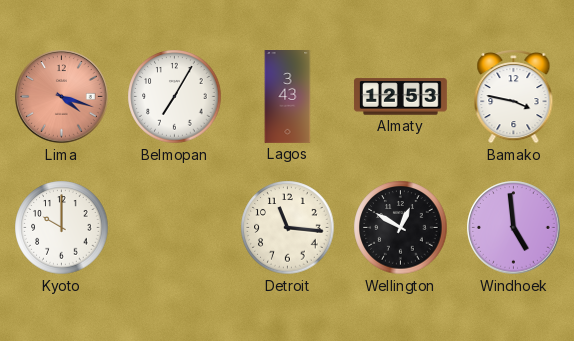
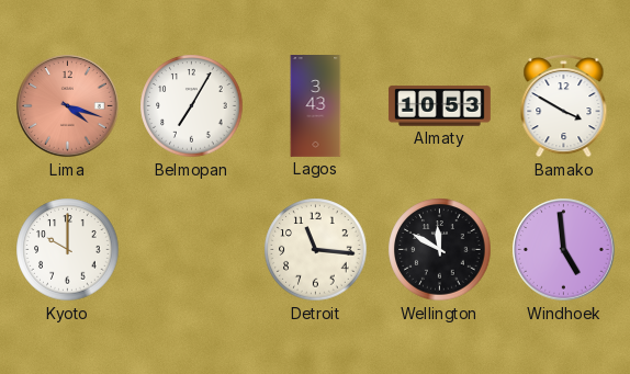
Almaty: 12:53 -> 10:53
Bamako: 3:47 -> 3:50
Wellington: 12:50 -> 11:50
